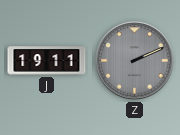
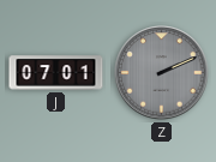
J: 19:11 -> 07:01
